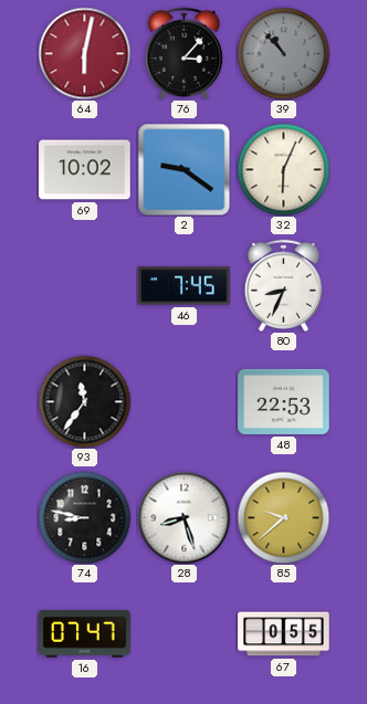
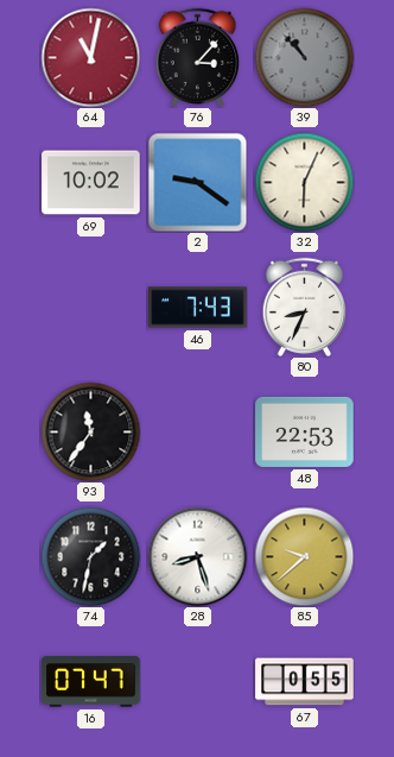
64: 6:02 -> 11:02
46: 7:45 -> 7:43
74: 8:47 -> 1:32
